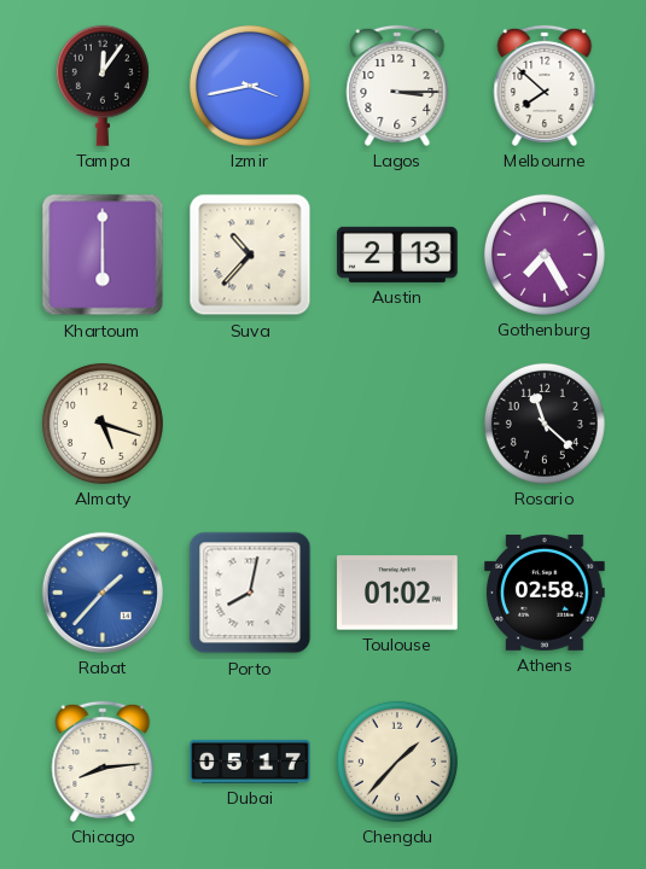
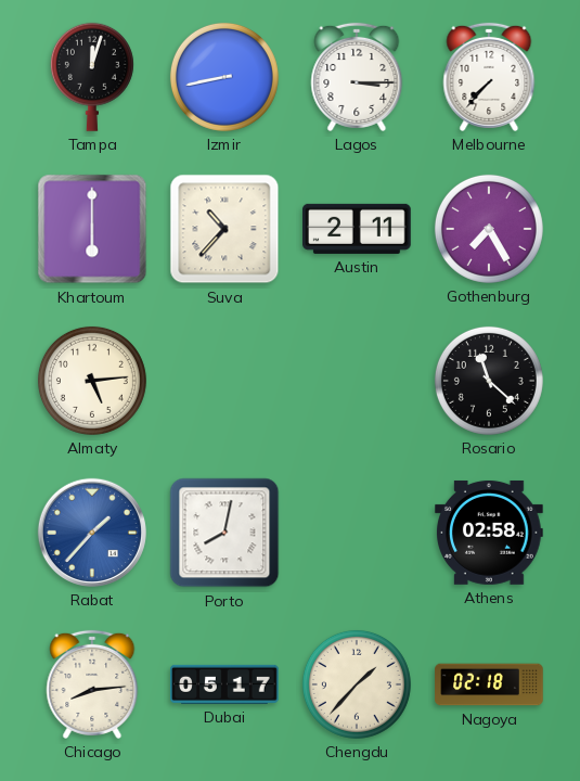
Tampa: 12:06 -> 12:03
Izmir: 3:43 -> 8:43
Melbourne: 7:52 -> 7:37
Austin: 2:13 -> 2:11
Almaty: 5:18 -> 5:14
Toulouse: 01:02 -> none
Nagoya: none -> 02:18
